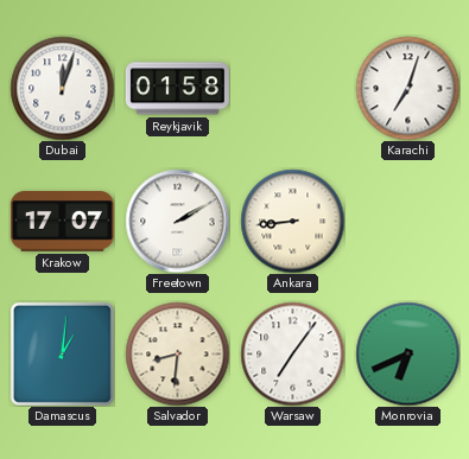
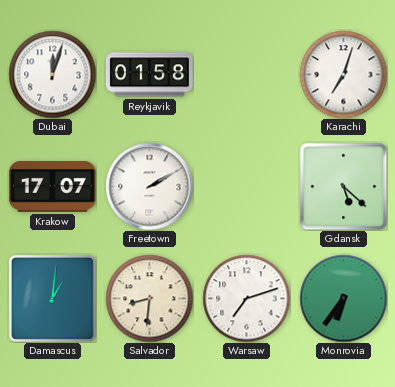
Ankara: 8:44 -> none
Gdansk: none -> 5:22
Warsaw: 7:06 -> 7:12
Monrovia: 6:41 -> 6:36
